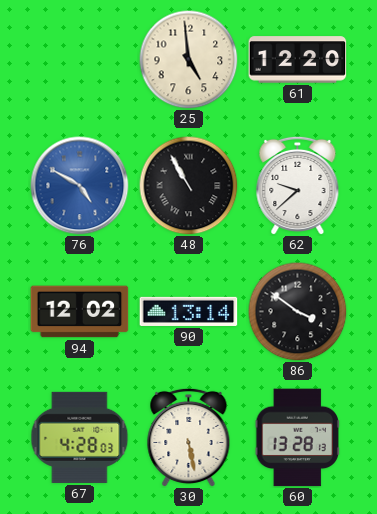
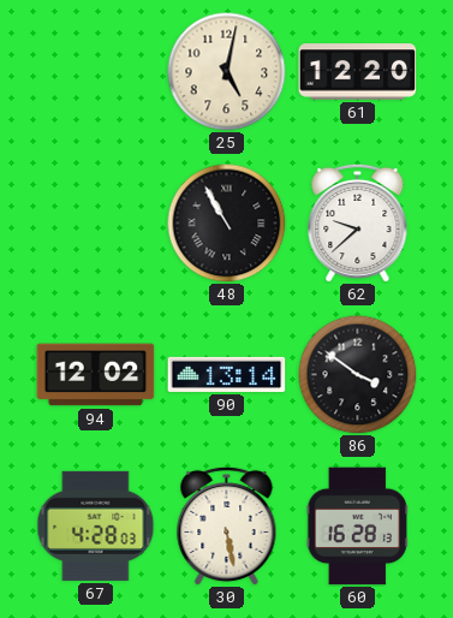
25: 4:59 -> 5:02
76: 4:50 -> none
60: 13:28 -> 16:28
